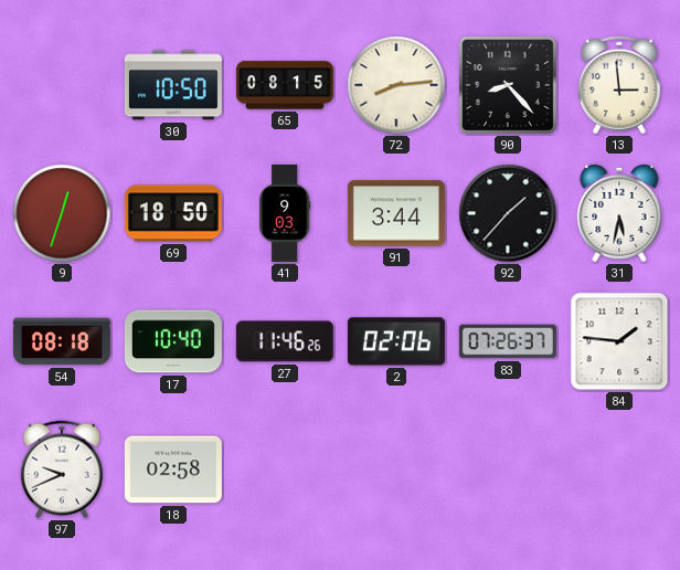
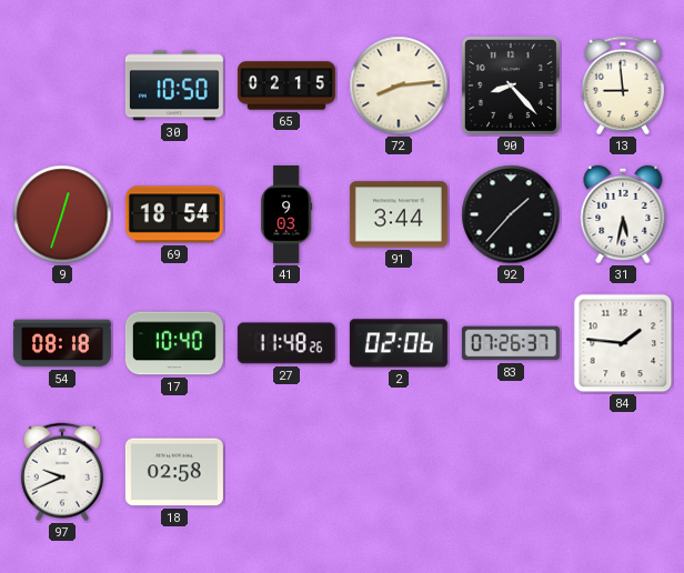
65: 08:15 -> 02:15
13: 2:59 -> 8:59
69: 18:50 -> 18:54
27: 11:46 -> 11:48
